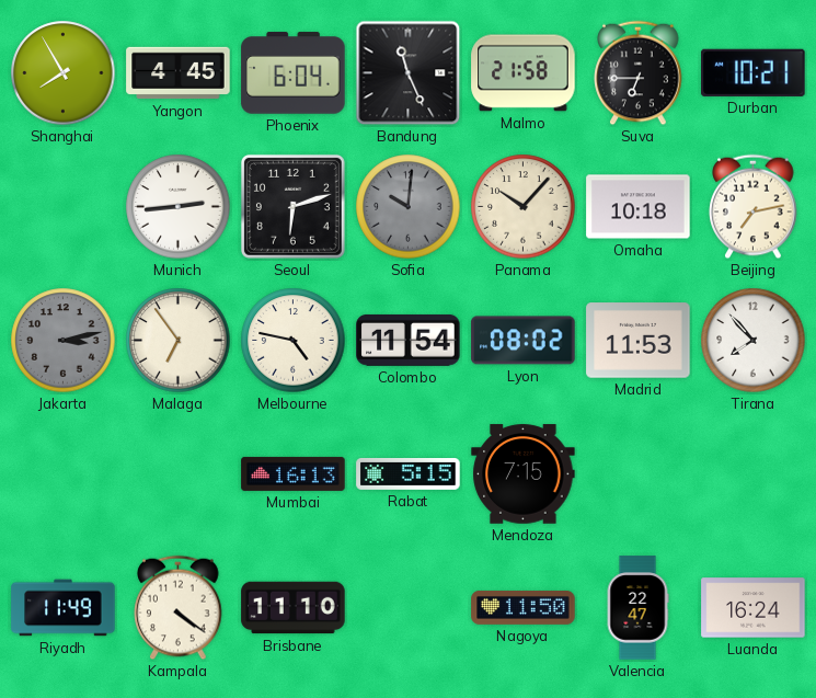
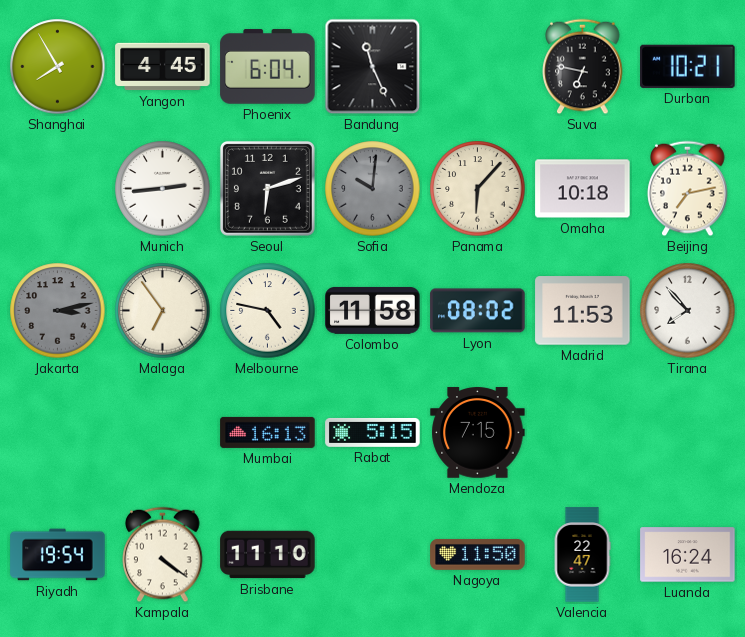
Malmo: 21:58 -> none
Suva: 6:45 -> 6:47
Panama: 10:07 -> 6:07
Colombo: 11:54 -> 11:58
Riyadh: 11:49 -> 19:54
